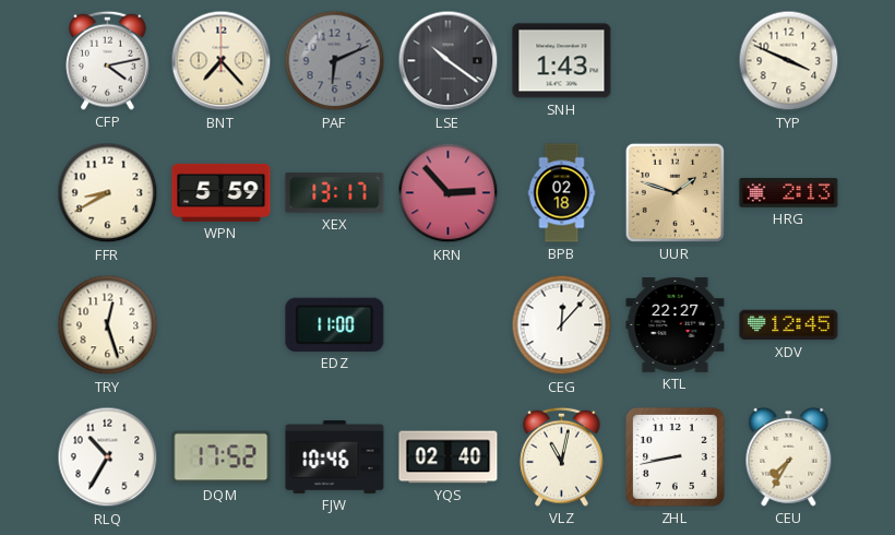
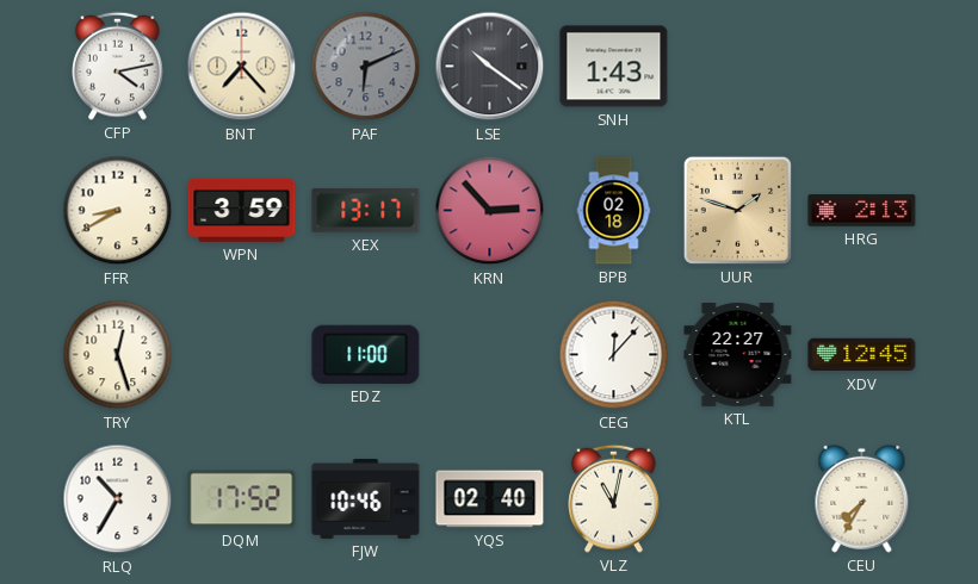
TYP: 3:49 -> none
WPN: 5:59 -> 3:59
ZHL: 8:43 -> none
